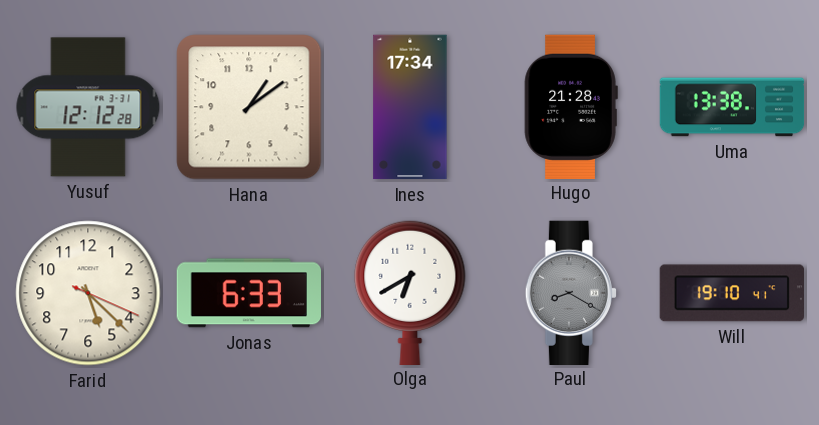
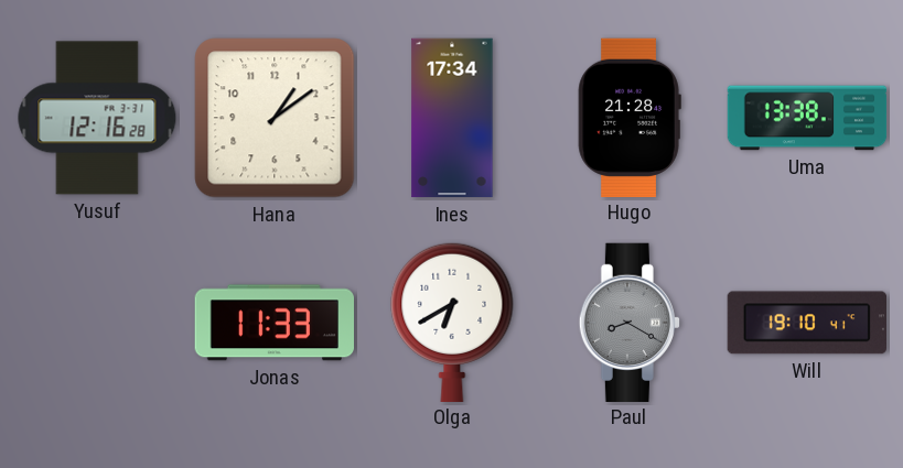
Yusuf: 12:12 -> 12:16
Farid: 5:22 -> none
Jonas: 6:33 -> 11:33
